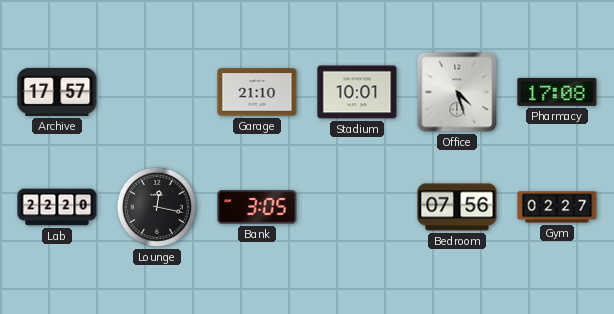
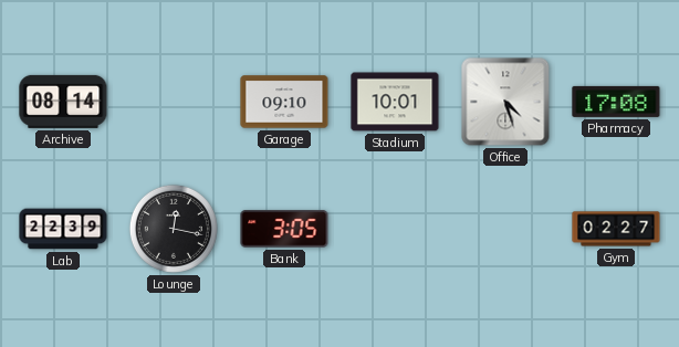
Archive: 17:57 -> 08:14
Garage: 21:10 -> 09:10
Lab: 22:20 -> 22:39
Bedroom: 07:56 -> none
